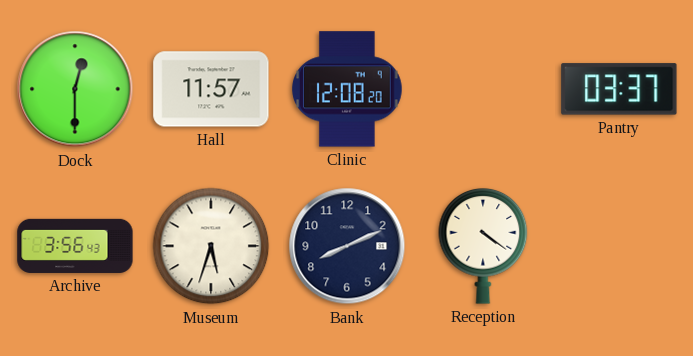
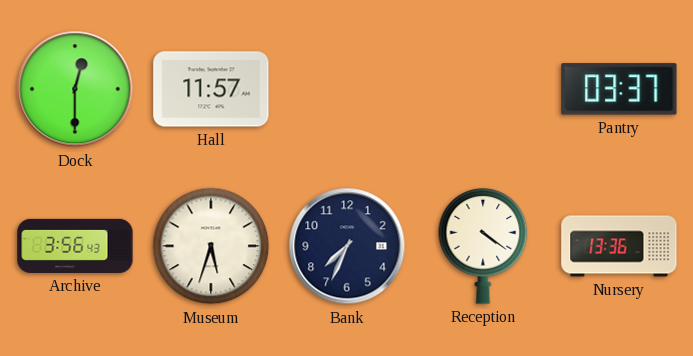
Clinic: 12:08 -> none
Bank: 8:11 -> 7:34
Nursery: none -> 13:36
